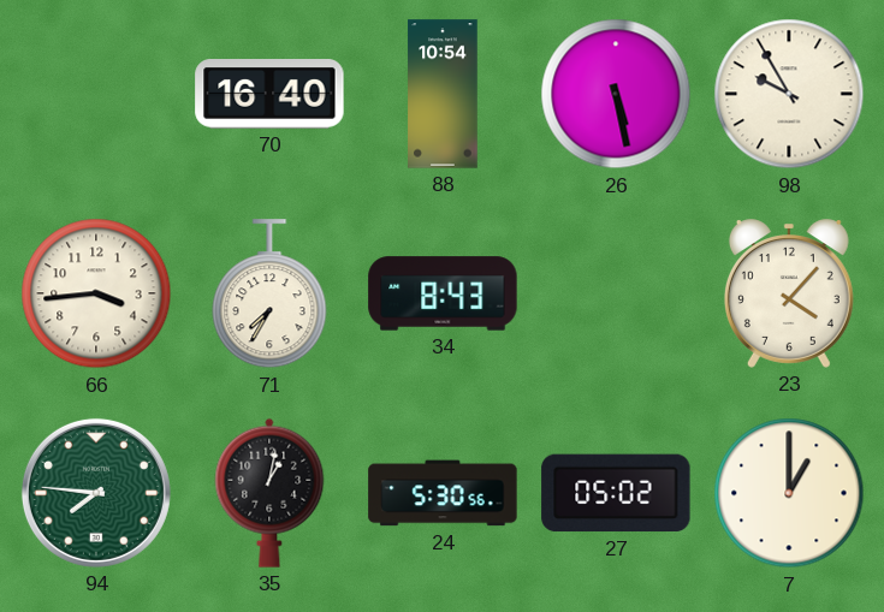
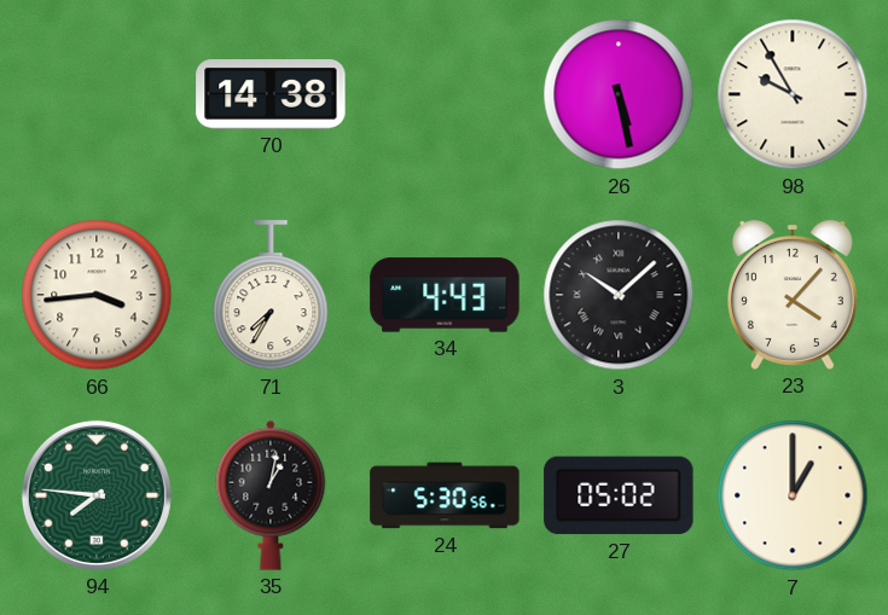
70: 16:40 -> 14:38
88: 10:54 -> none
34: 8:43 -> 4:43
3: none -> 10:08
